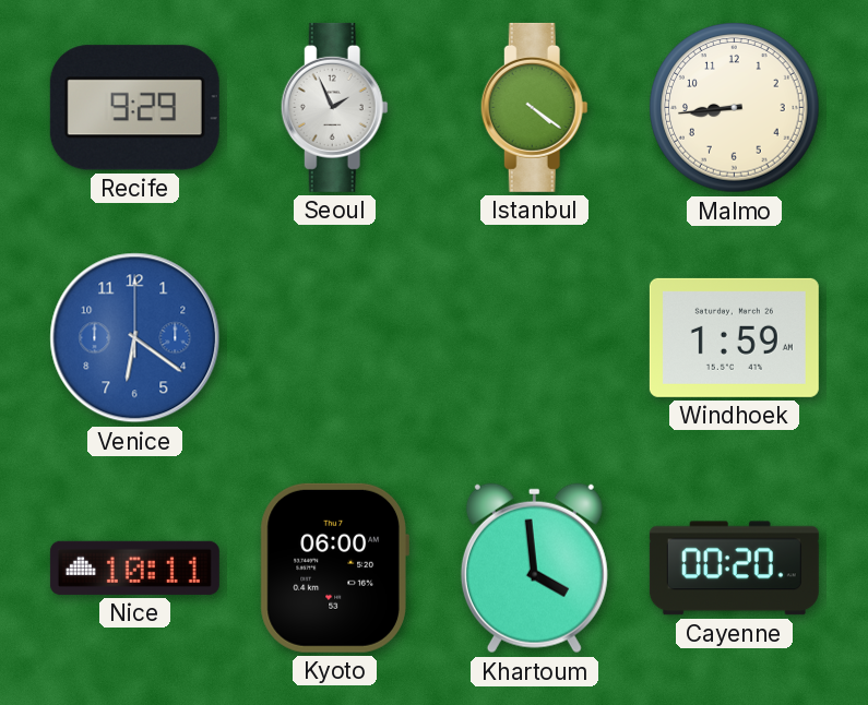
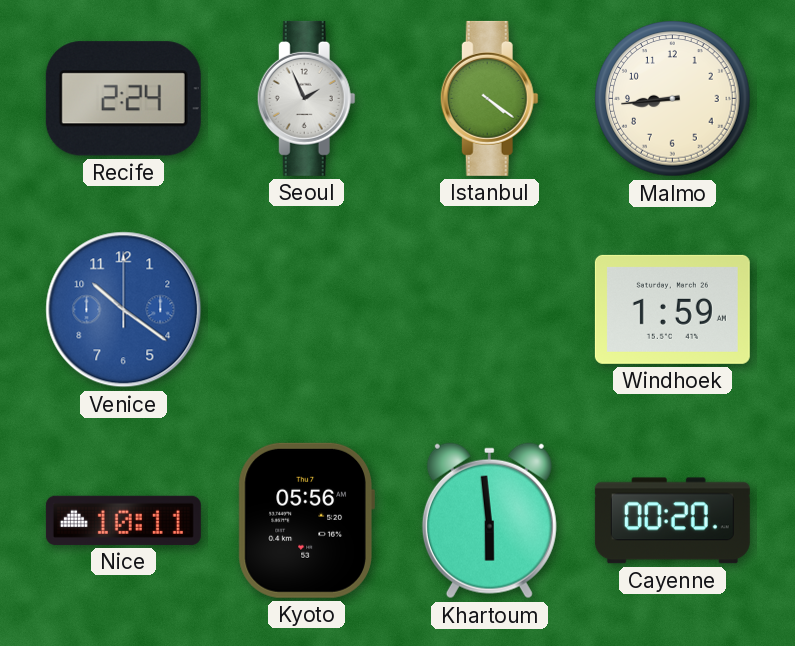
Recife: 9:29 -> 2:24
Venice: 6:21 -> 10:21
Kyoto: 06:00 -> 05:56
Khartoum: 3:59 -> 5:59
